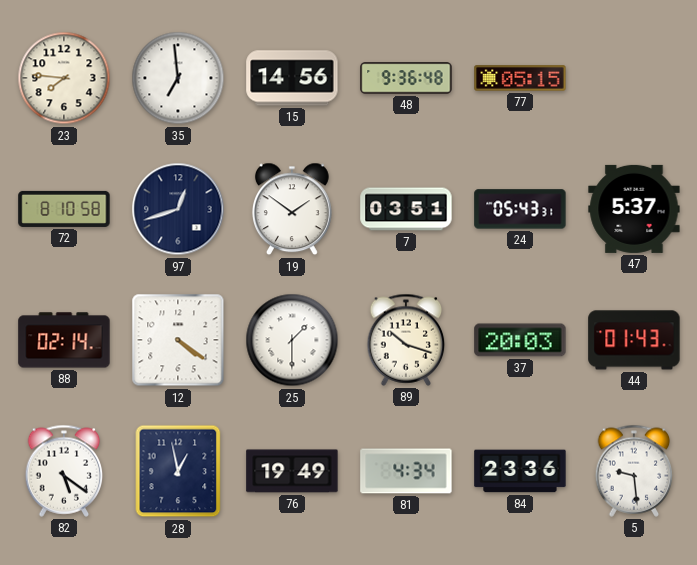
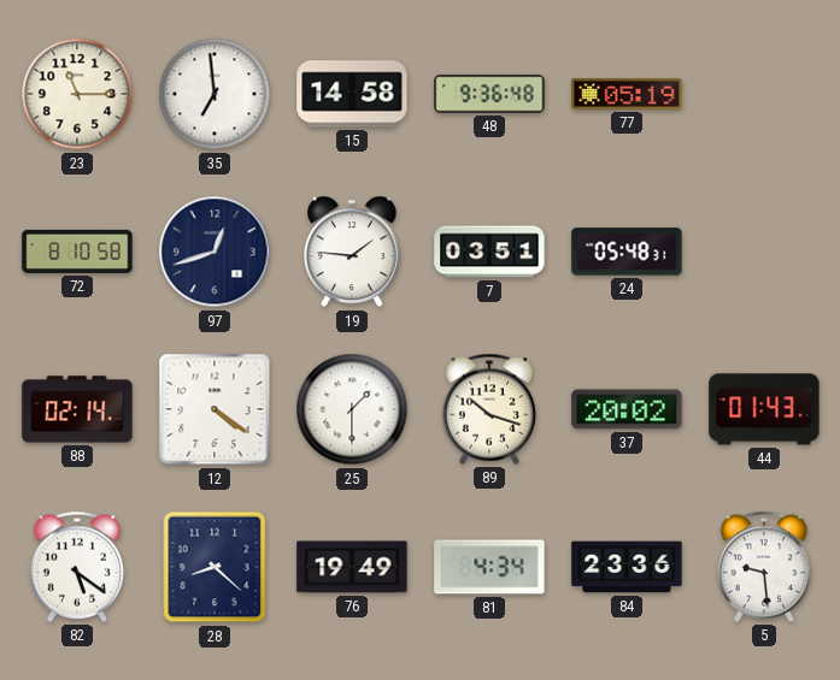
23: 7:46 -> 11:15
15: 14:56 -> 14:58
77: 05:15 -> 05:19
19: 1:51 -> 1:46
24: 05:43 -> 05:48
47: 5:37 -> none
37: 20:03 -> 20:02
28: 12:58 -> 8:22
